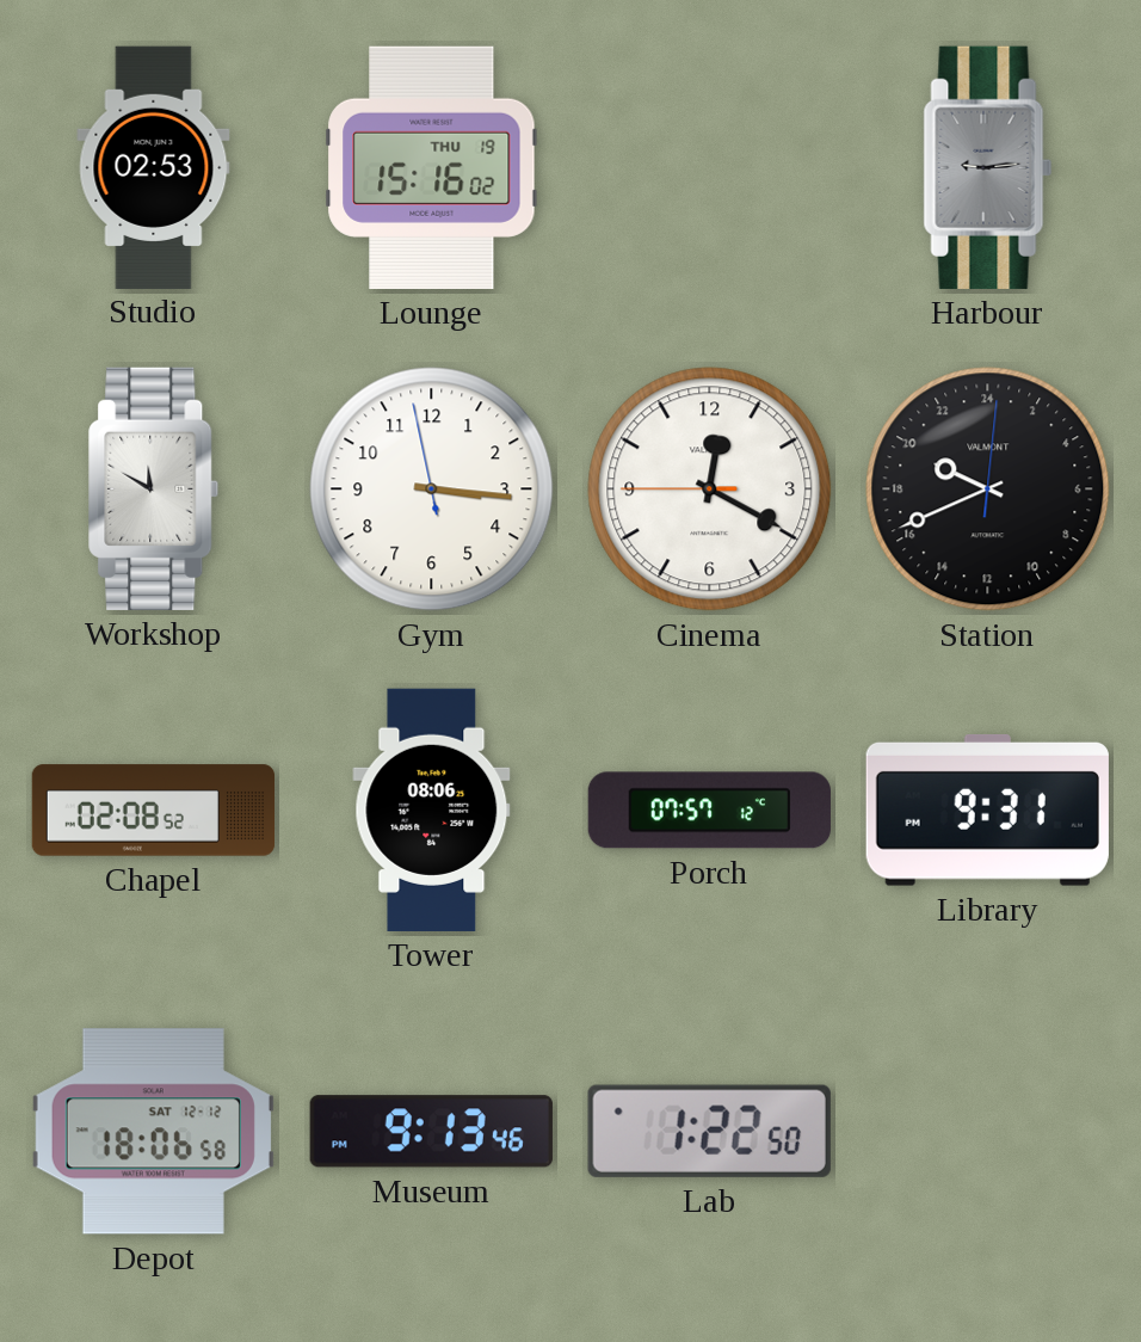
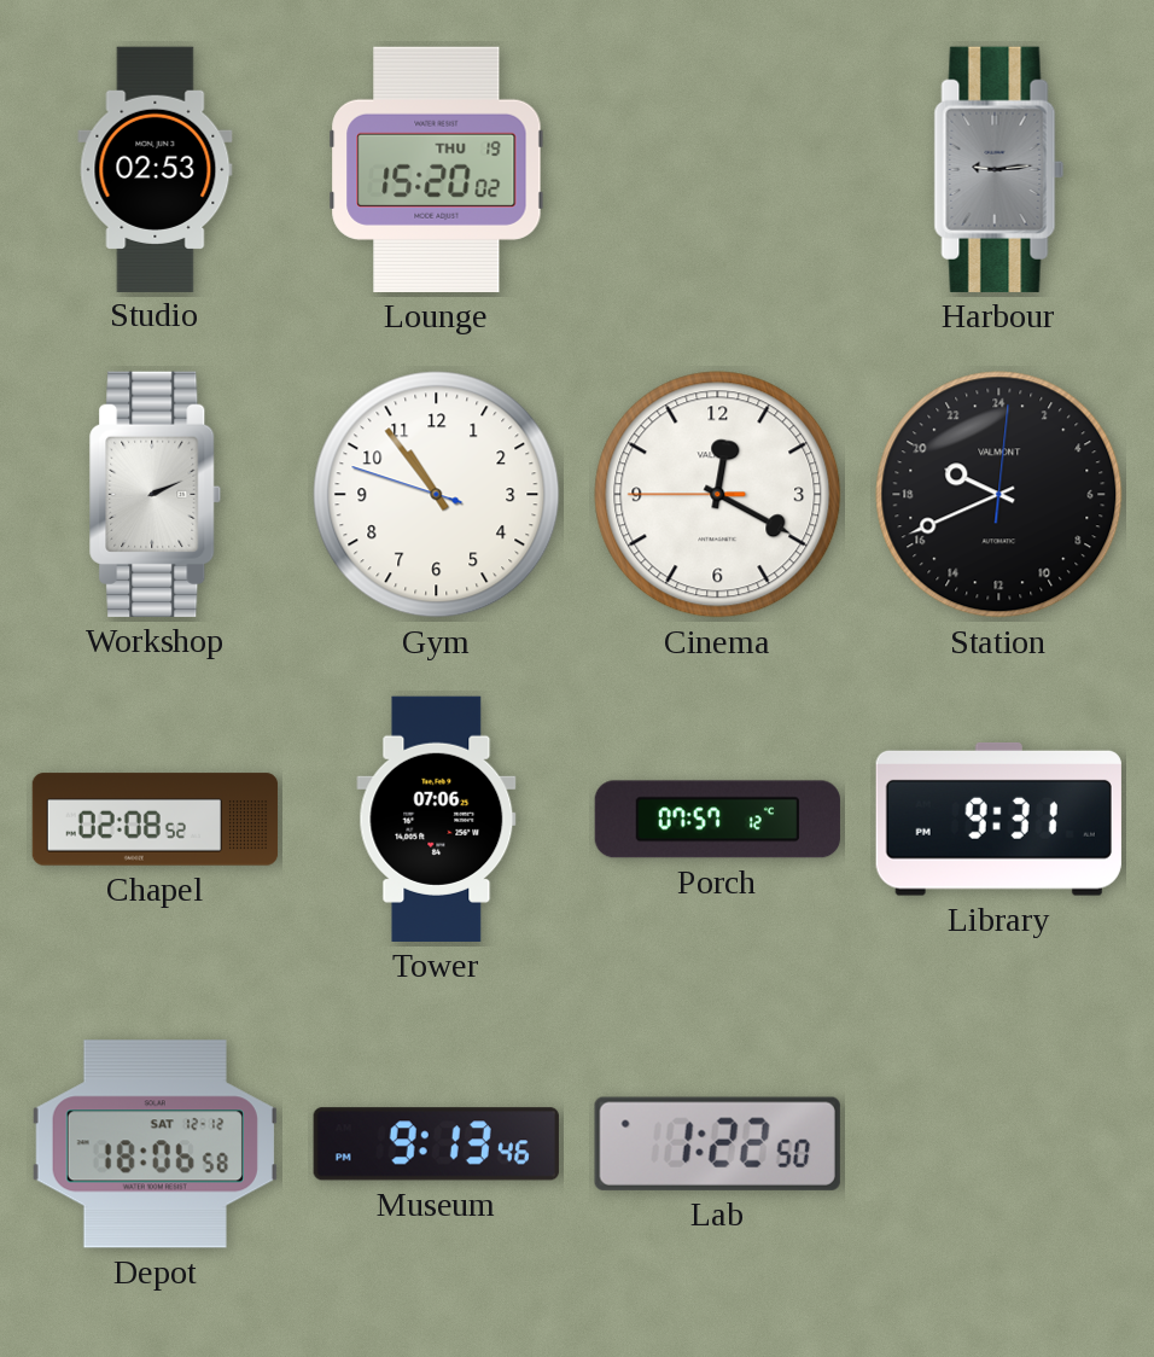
Lounge: 15:16 -> 15:20
Workshop: 11:50 -> 2:11
Gym: 3:15 -> 10:53
Tower: 08:06 -> 07:06
